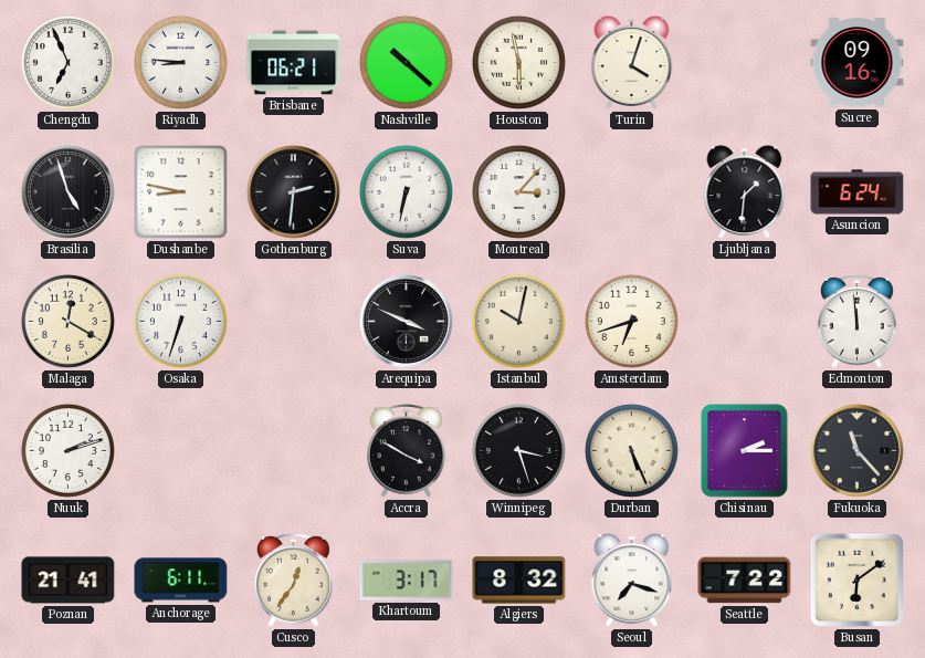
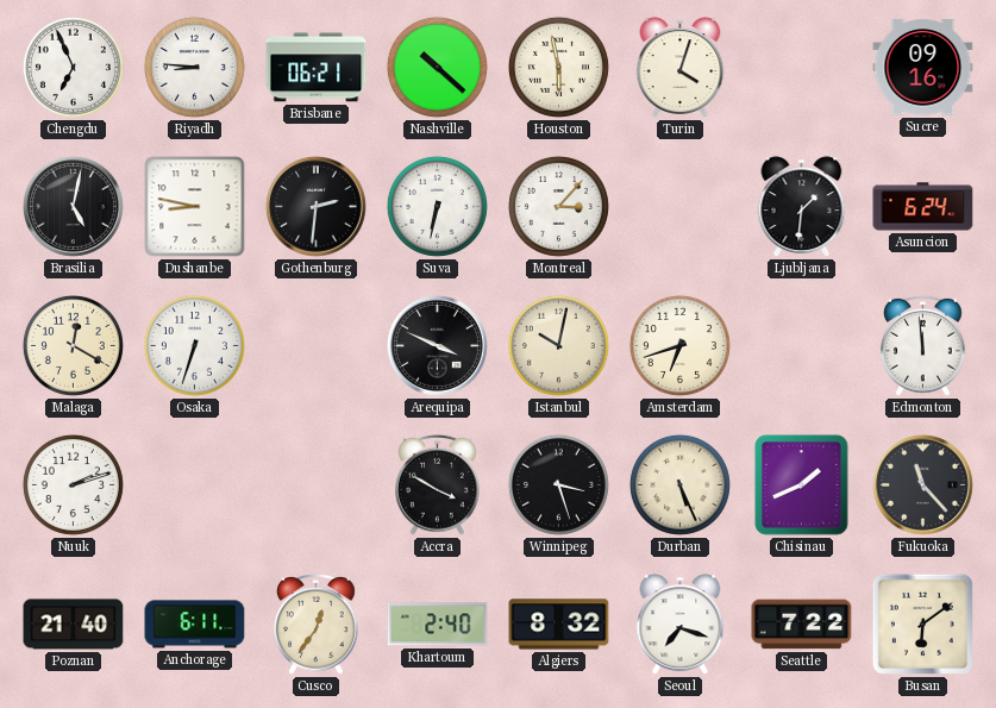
Brasilia: 4:57 -> 5:02
Chisinau: 2:15 -> 1:41
Poznan: 21:41 -> 21:40
Khartoum: 3:17 -> 2:40
